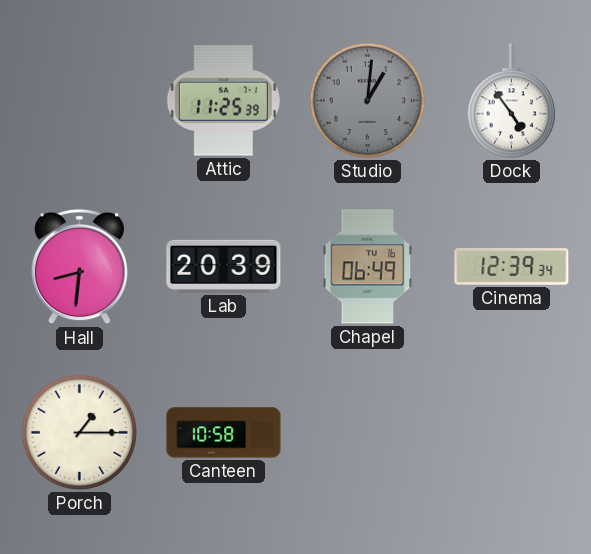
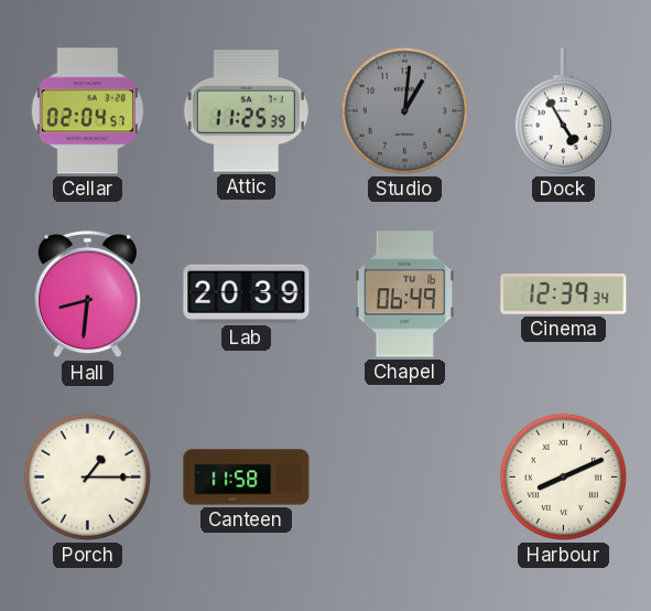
Cellar: none -> 02:04
Dock: 4:54 -> 4:55
Canteen: 10:58 -> 11:58
Harbour: none -> 8:11
